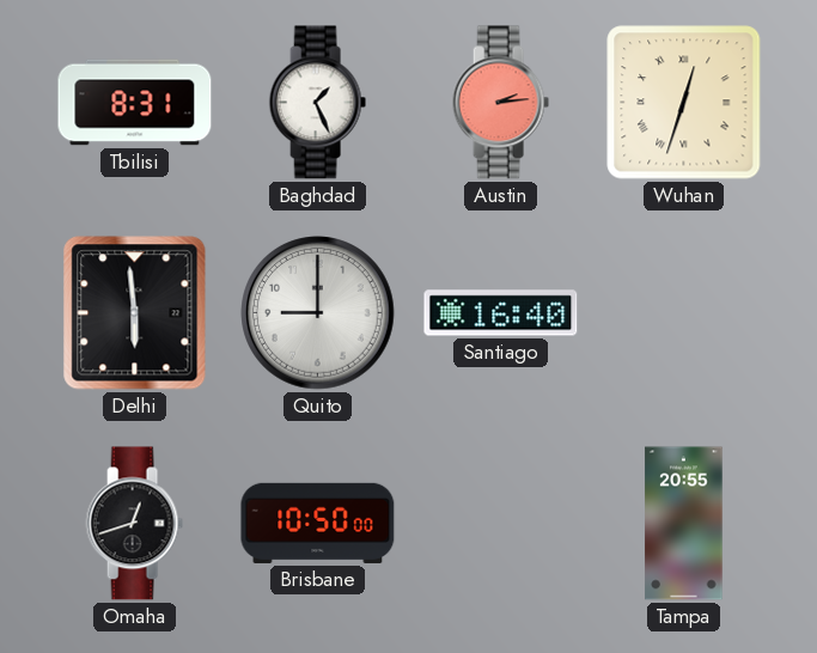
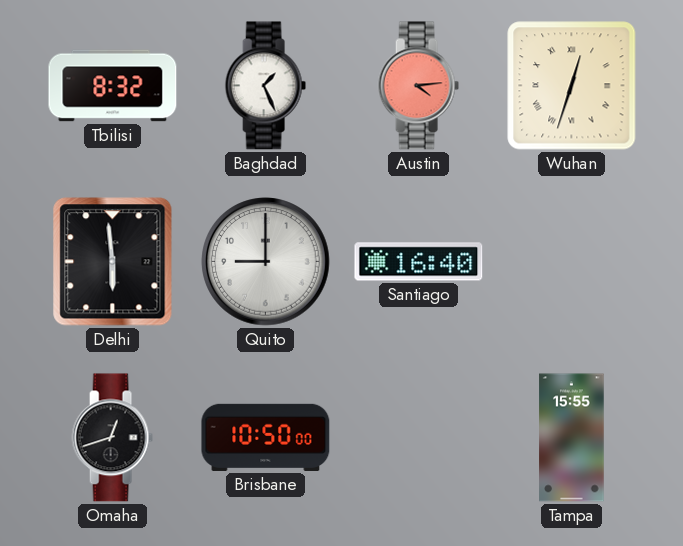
Tbilisi: 8:31 -> 8:32
Austin: 2:14 -> 4:14
Tampa: 20:55 -> 15:55
